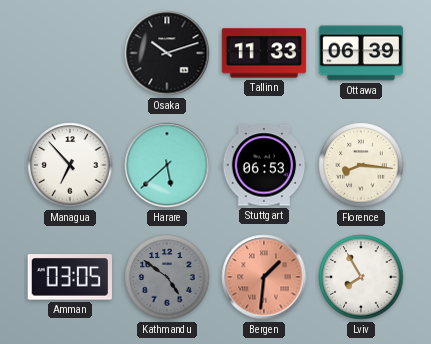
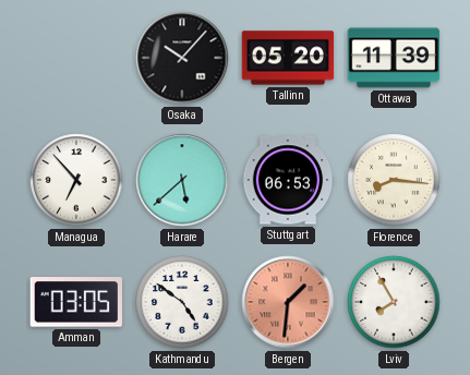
Osaka: 10:12 -> 10:07
Tallinn: 11:33 -> 05:20
Ottawa: 06:39 -> 11:39
Kathmandu dial: grey -> white
